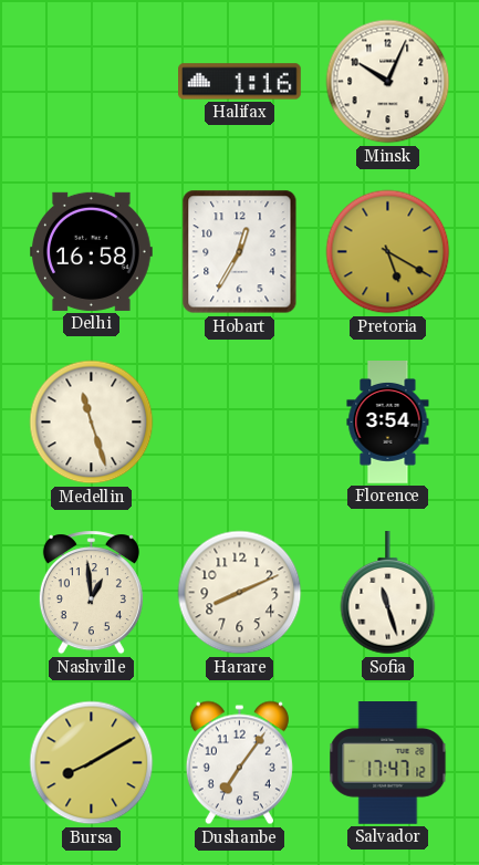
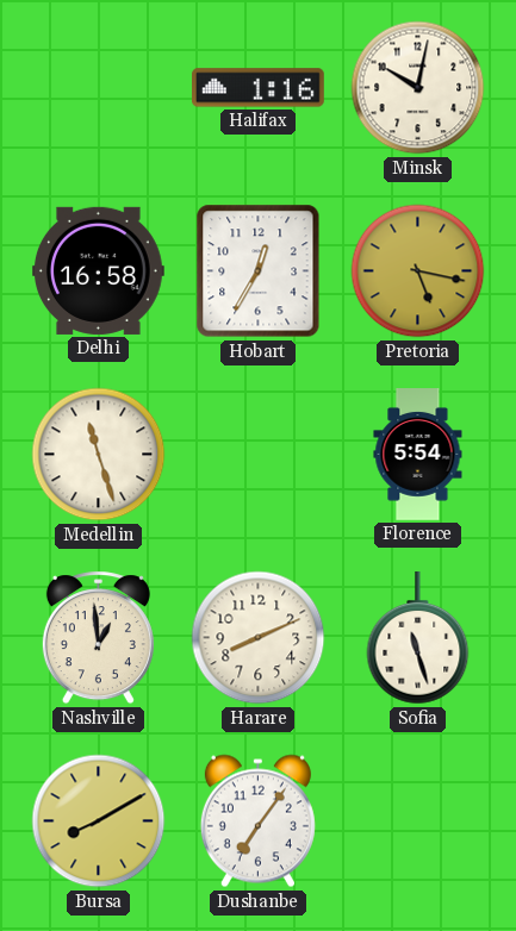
Minsk: 10:04 -> 10:02
Pretoria: 5:20 -> 5:17
Florence: 3:54 -> 5:54
Salvador: 17:47 -> none
